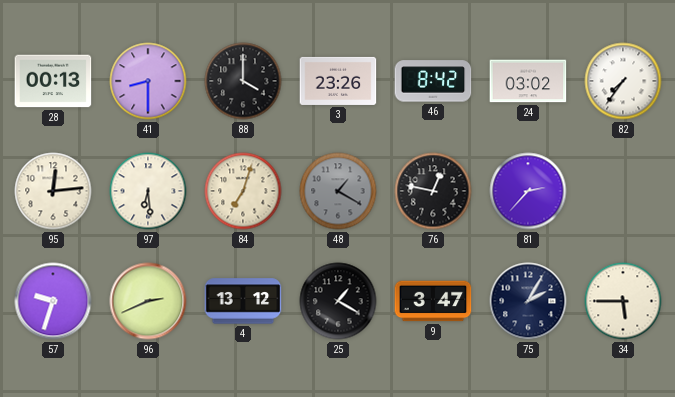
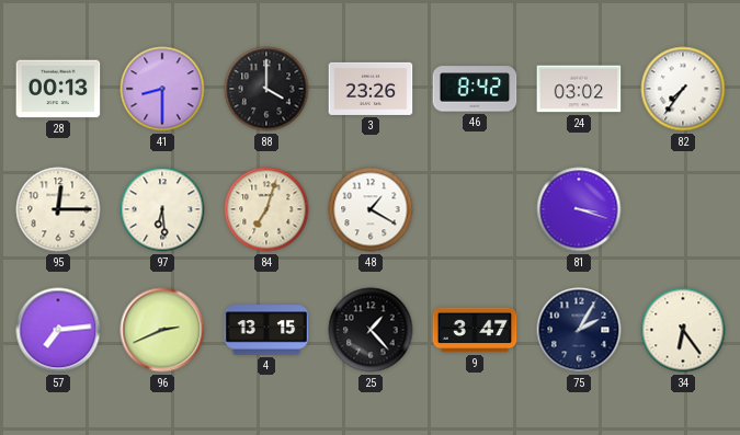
95: 12:14 -> 12:15
48 dial: grey -> white
76: 12:47 -> none
81: 2:37 -> 3:18
57: 9:33 -> 7:14
4: 13:12 -> 13:15
25: 1:20 -> 1:23
34: 5:45 -> 6:24
